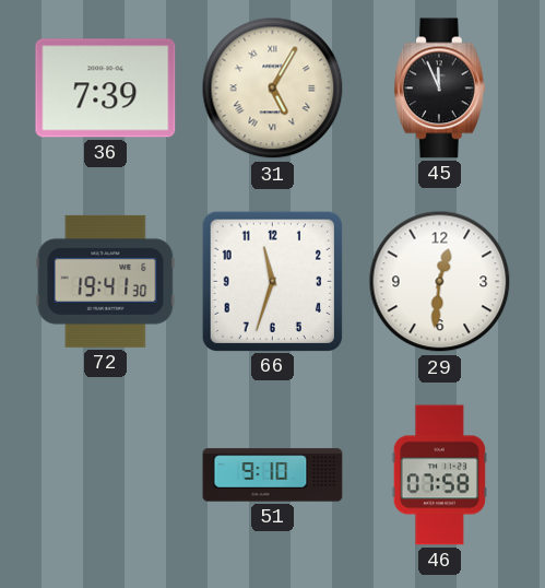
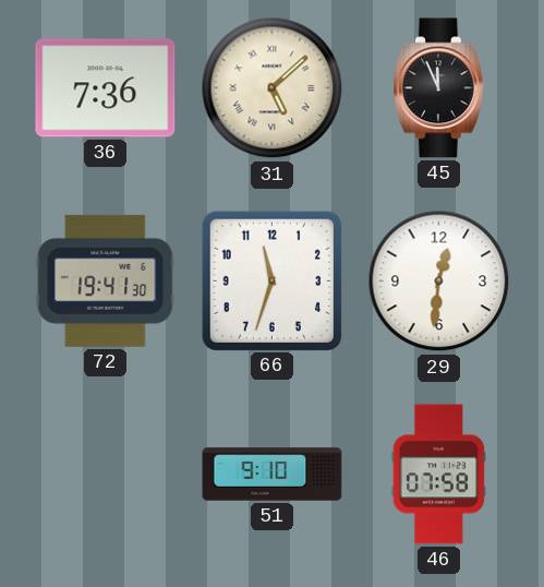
36: 7:39 -> 7:36
31: 5:05 -> 5:08
